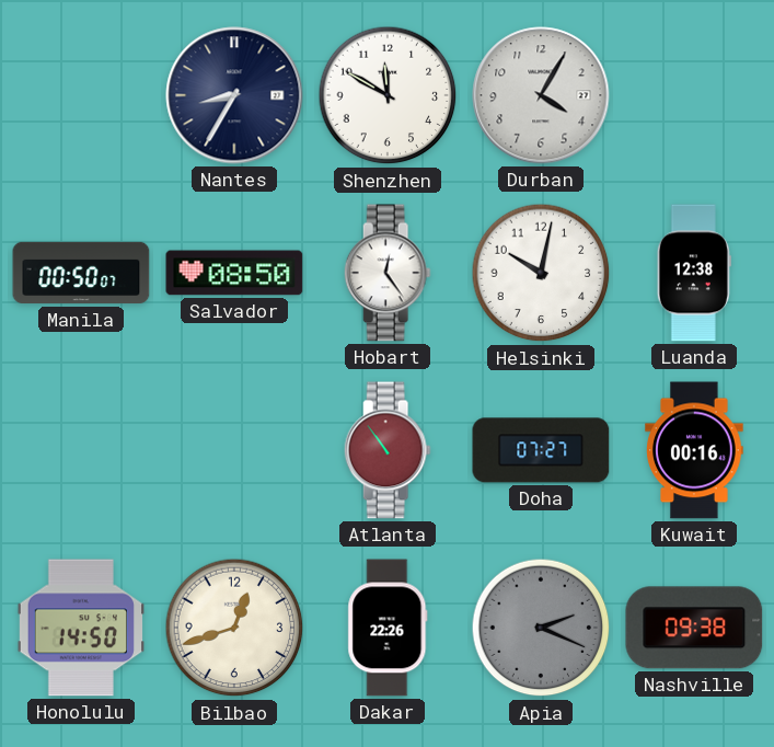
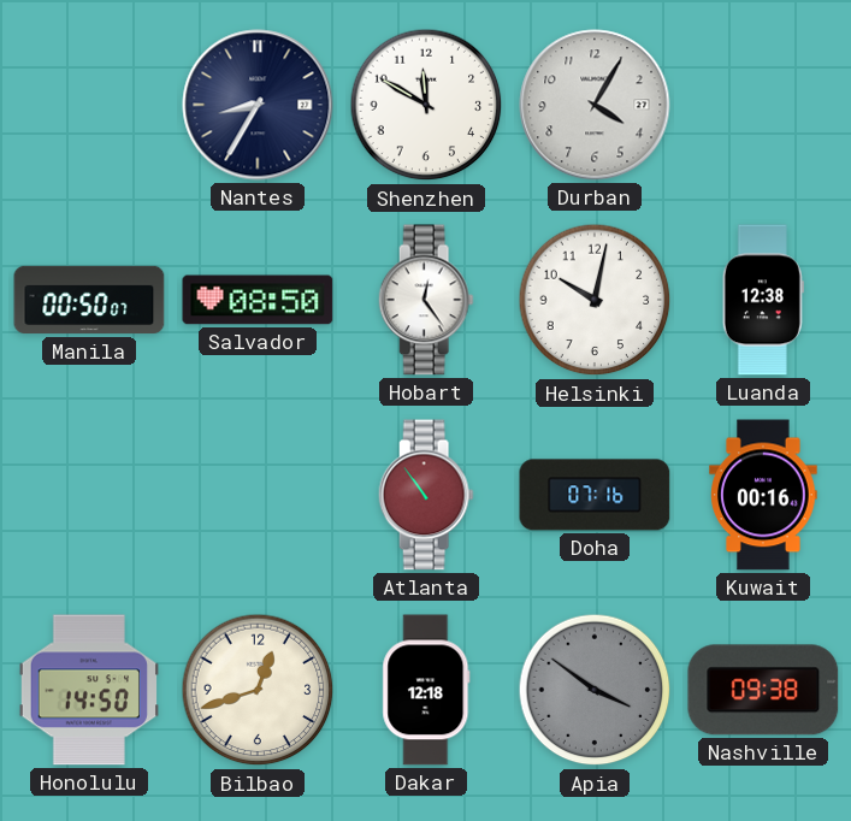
Doha: 07:27 -> 07:16
Dakar: 22:26 -> 12:18
Apia: 2:19 -> 3:51
